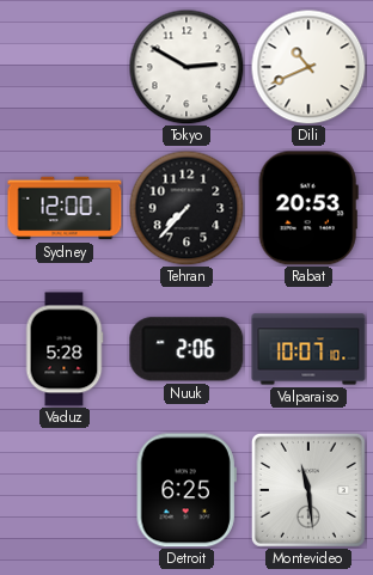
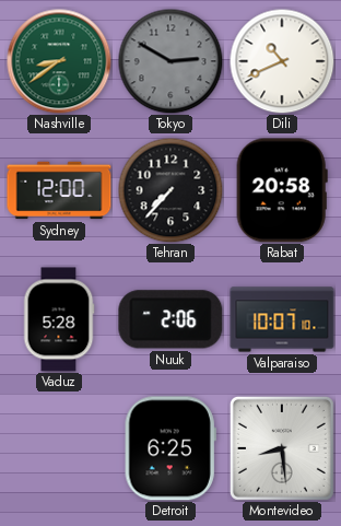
Nashville: none -> 8:39
Tokyo dial: white -> grey
Rabat: 20:53 -> 20:58
Montevideo: 11:29 -> 8:29
